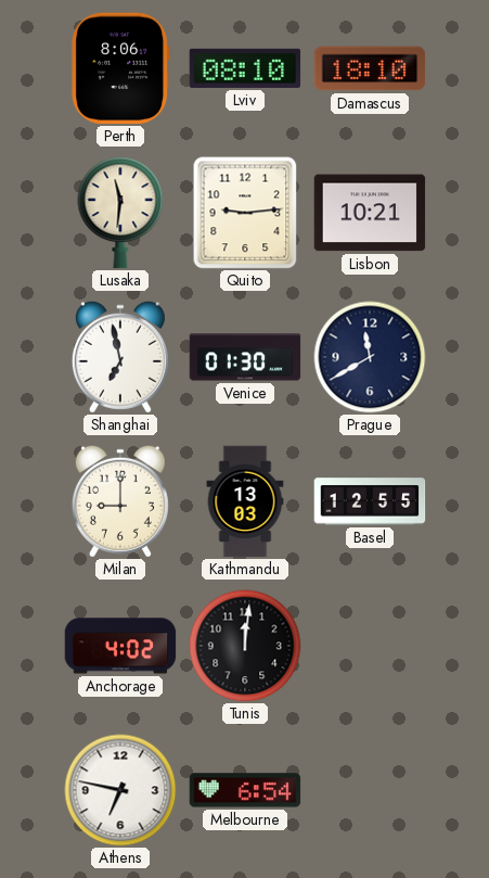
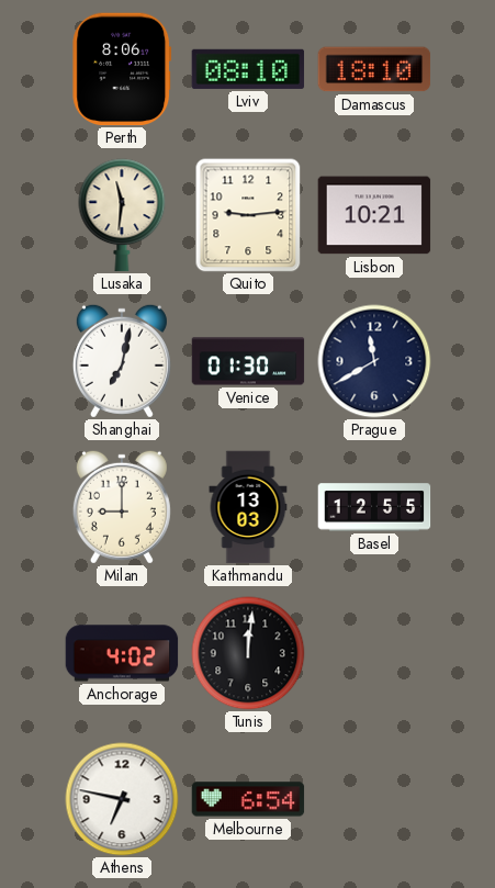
Shanghai: 6:58 -> 7:02
